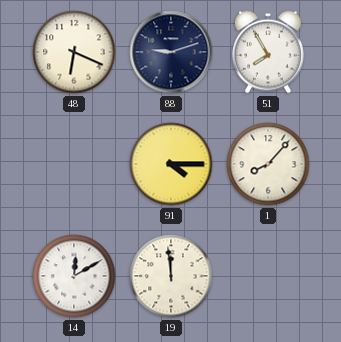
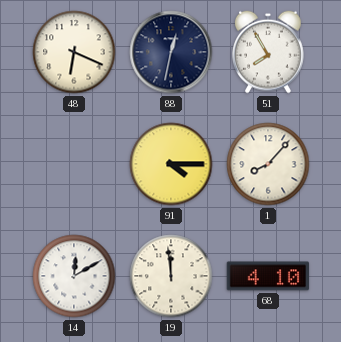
88: 9:12 -> 12:32
68: none -> 4:10
